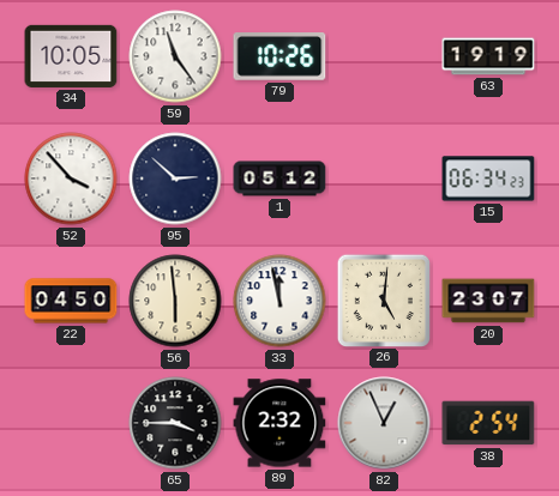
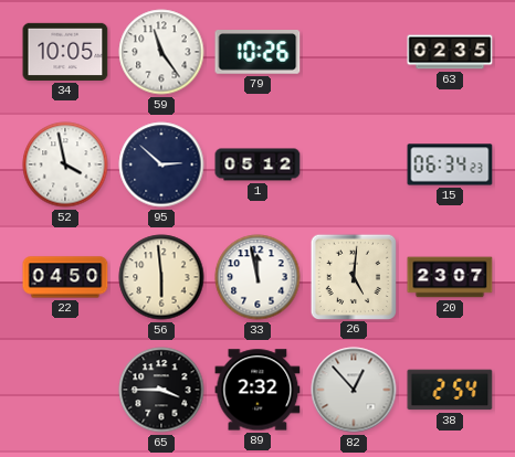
63: 19:19 -> 02:35
52: 3:53 -> 3:58
82: 12:56 -> 12:53
